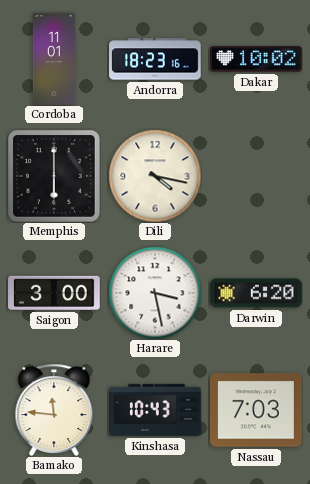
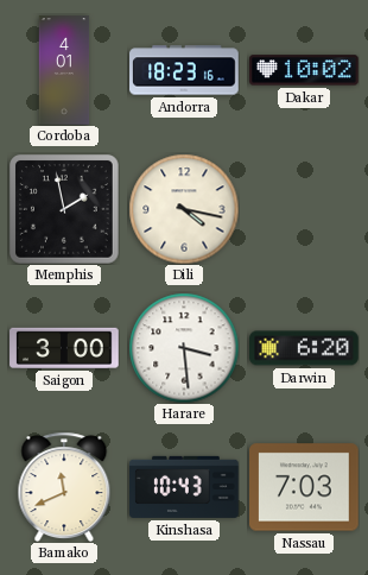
Cordoba: 11:01 -> 4:01
Memphis: 6:00 -> 1:58
Harare: 3:28 -> 3:29
Bamako: 11:46 -> 11:41
